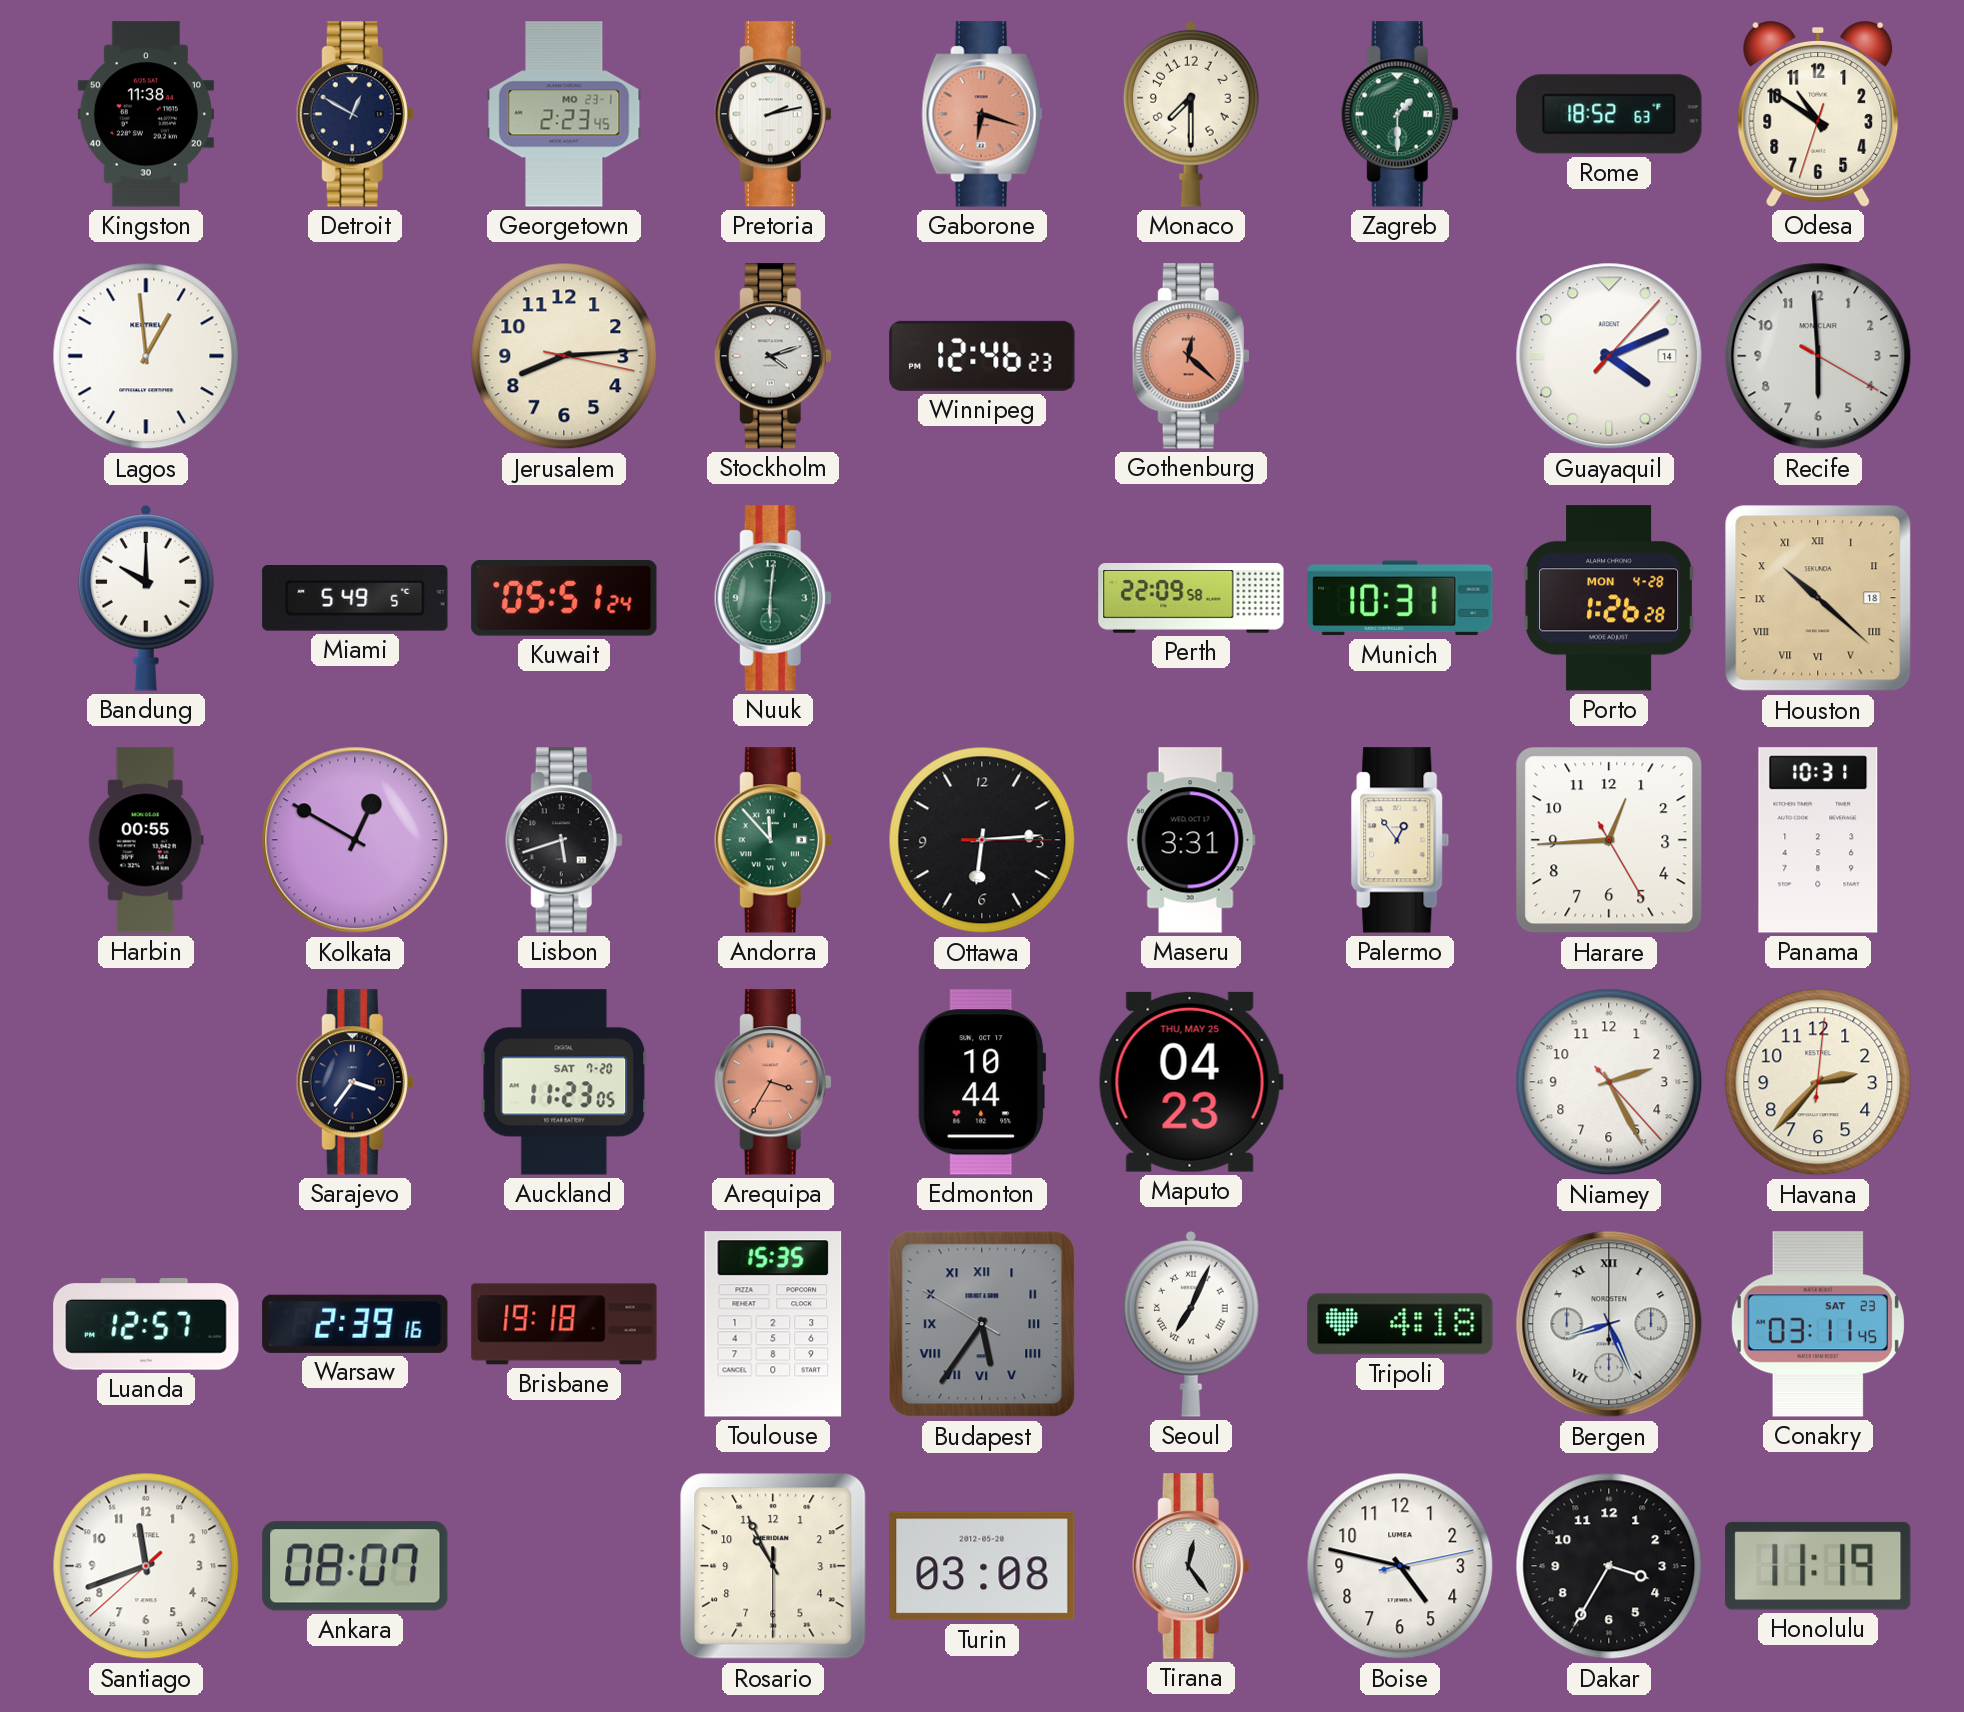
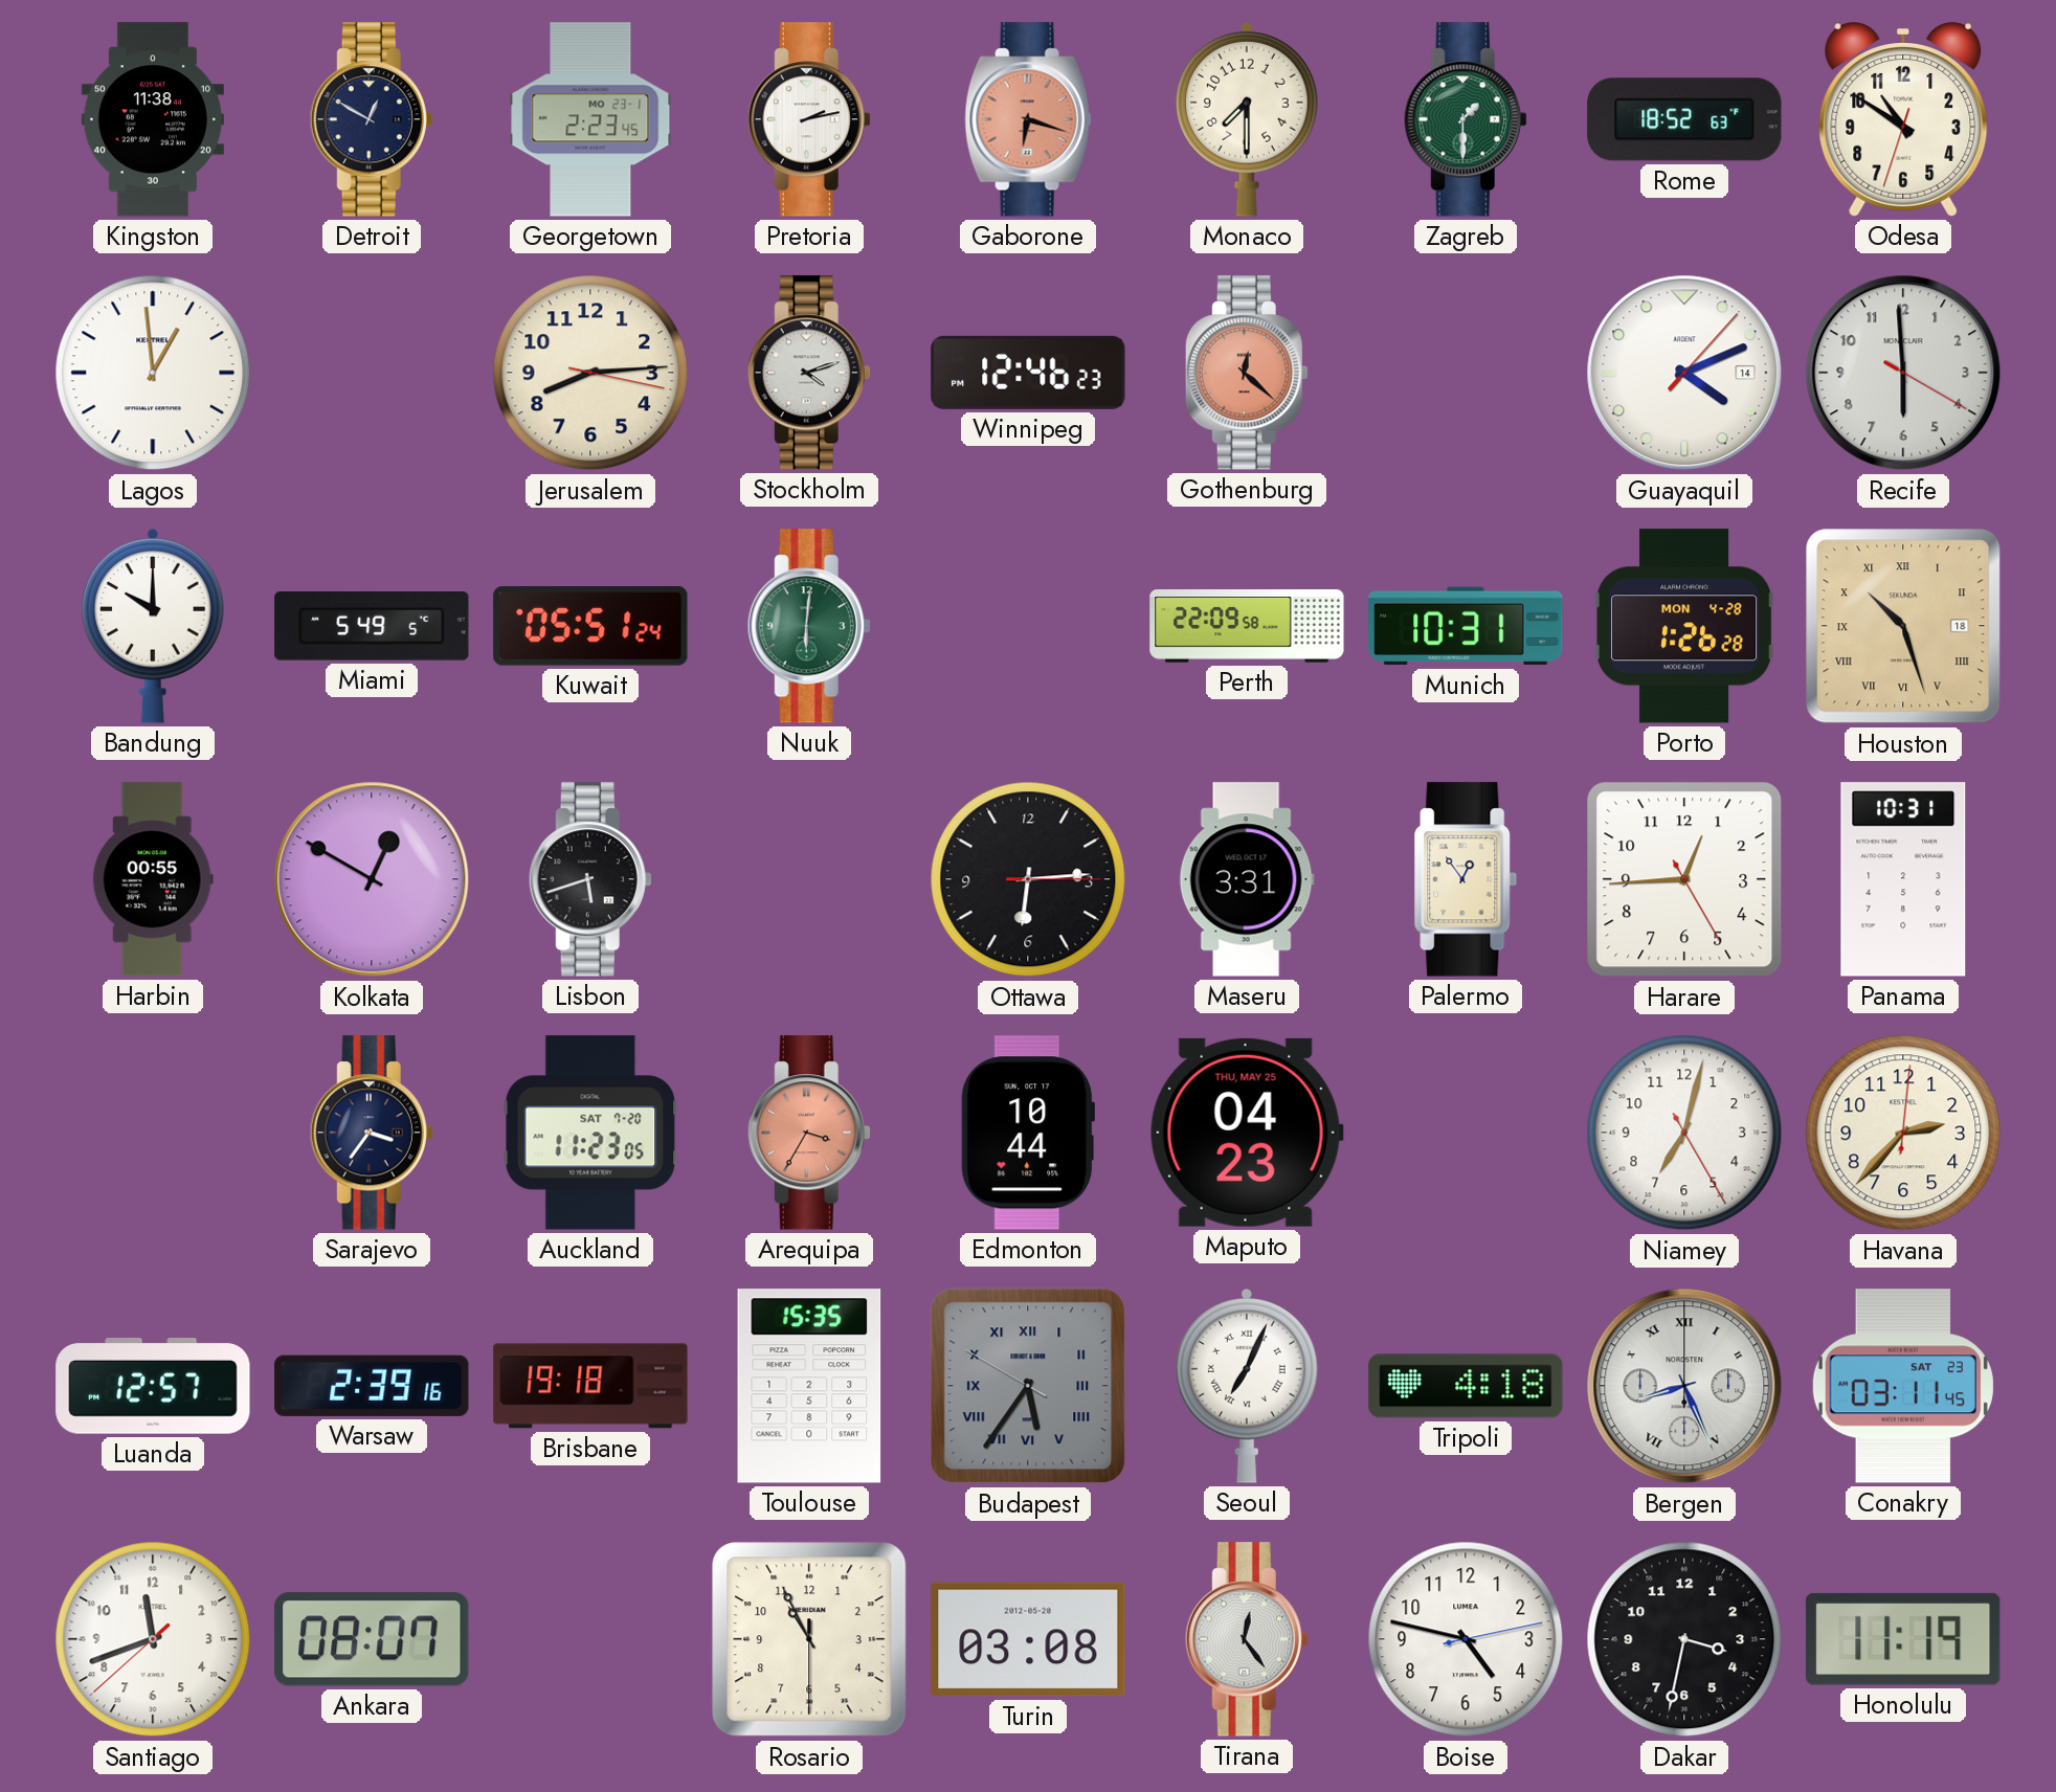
Houston: 10:22 -> 10:27
Andorra: 11:53 -> none
Niamey: 2:25 -> 7:02
Dakar: 3:35 -> 3:32
